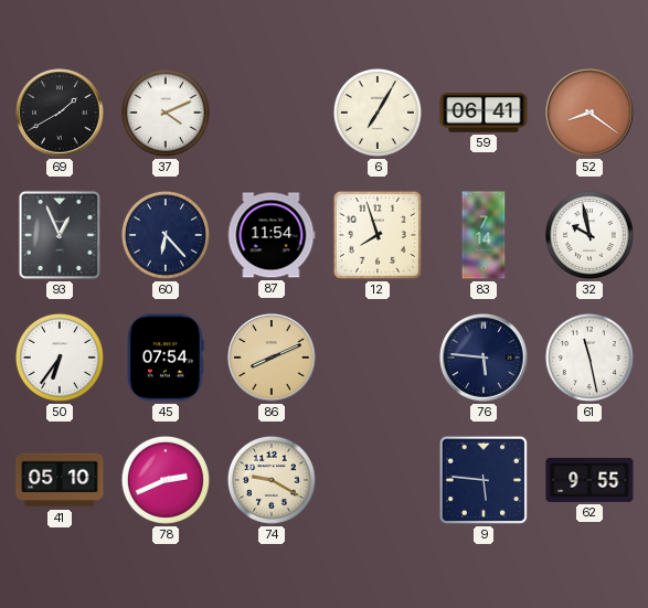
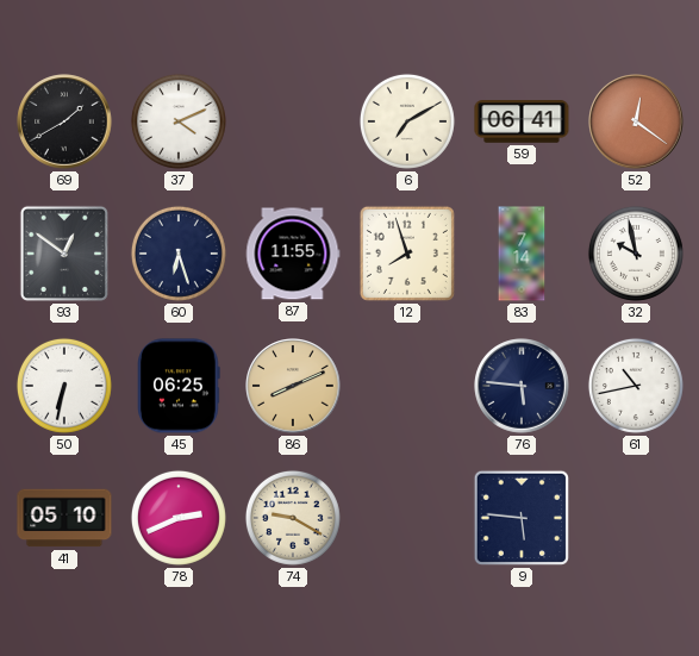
6: 7:05 -> 7:10
52: 8:21 -> 12:21
93: 12:56 -> 12:51
60: 6:23 -> 6:27
87: 11:54 -> 11:55
50: 6:36 -> 6:32
45: 07:54 -> 06:25
61: 11:28 -> 10:43
62: 9:55 -> none
